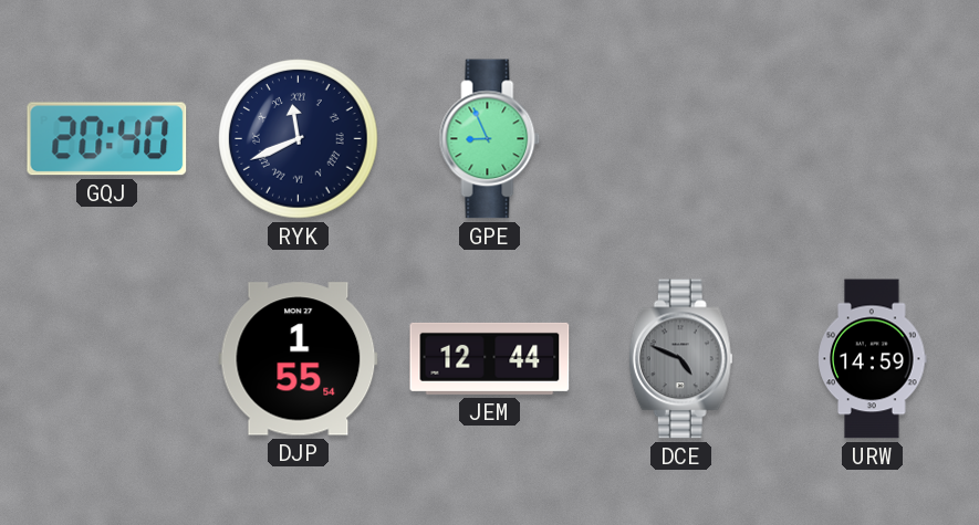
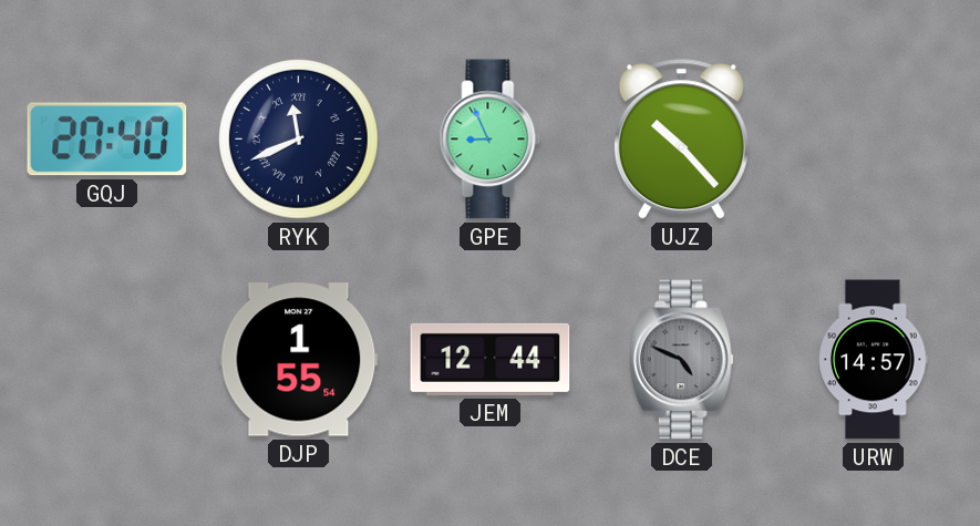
UJZ: none -> 10:23
URW: 14:59 -> 14:57
